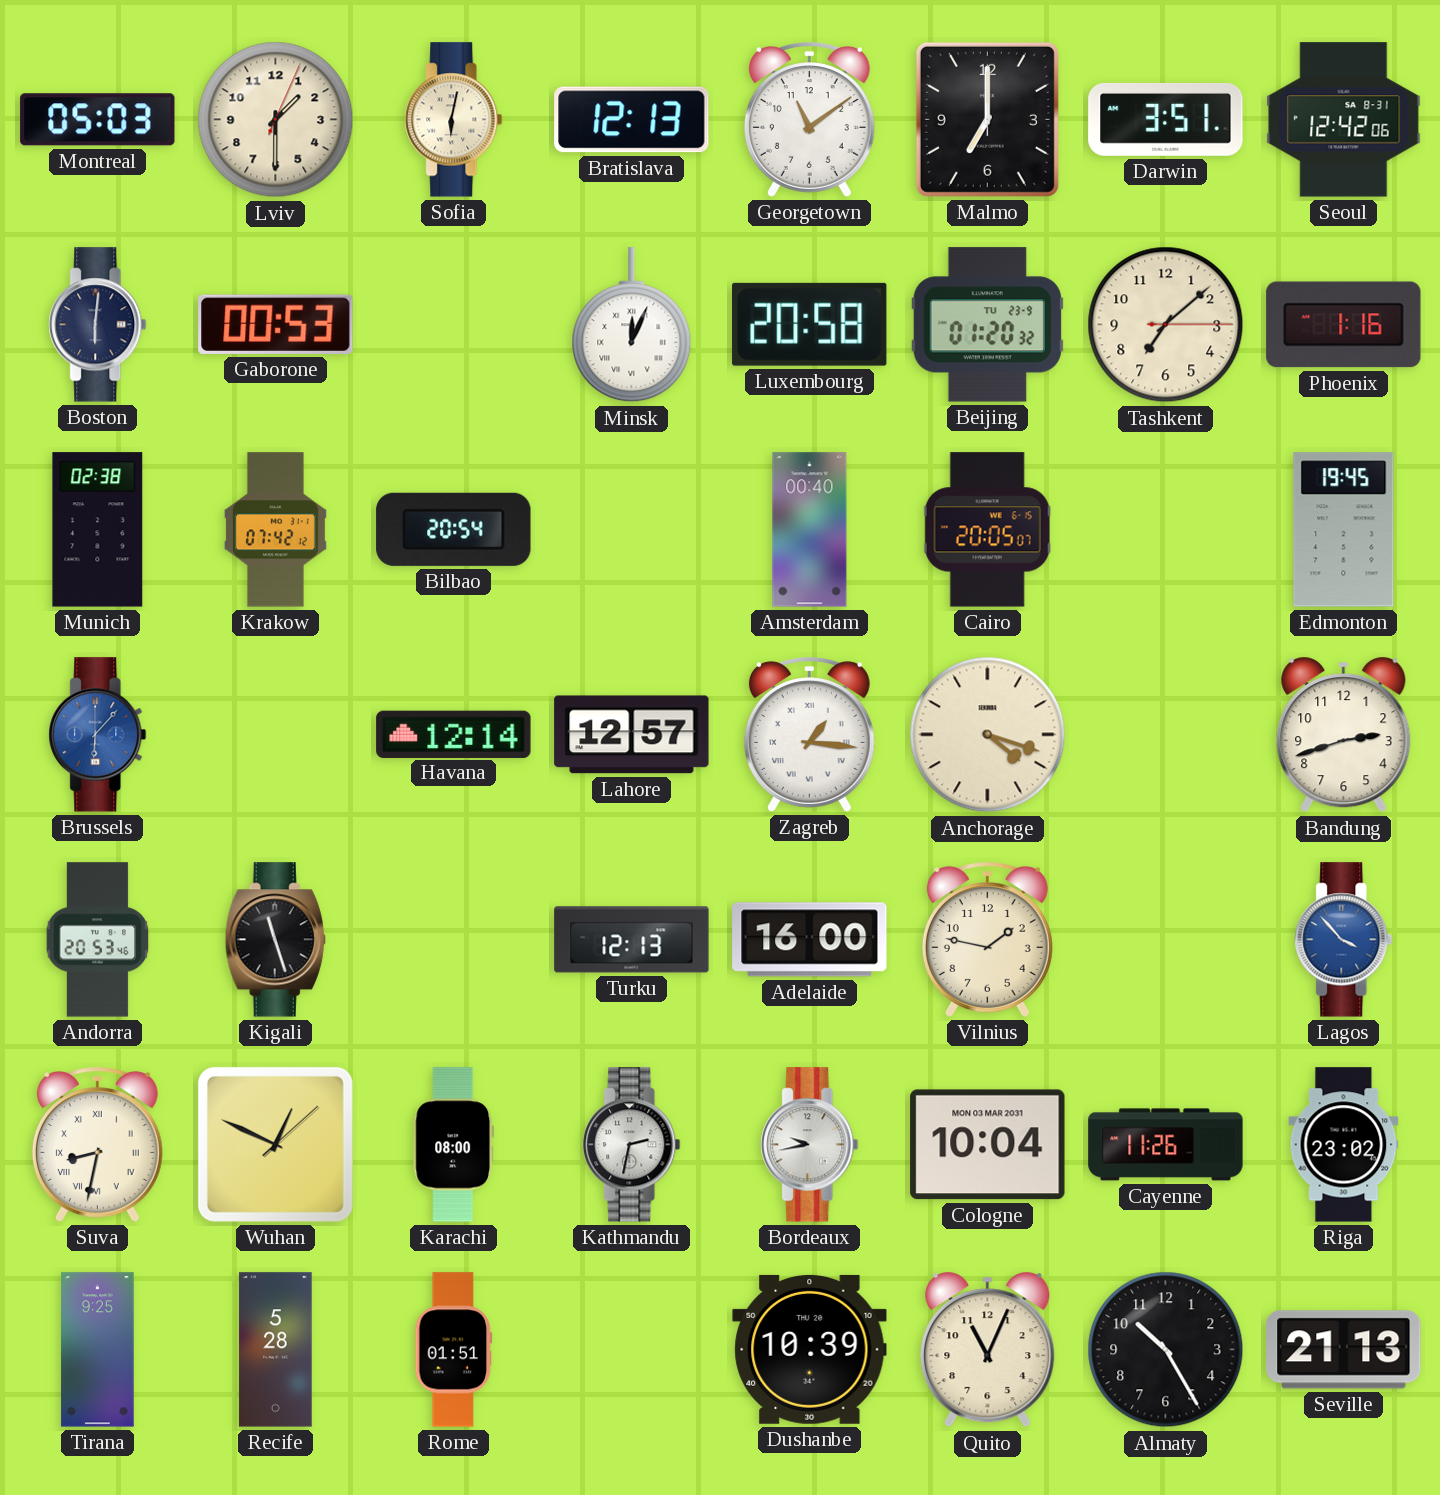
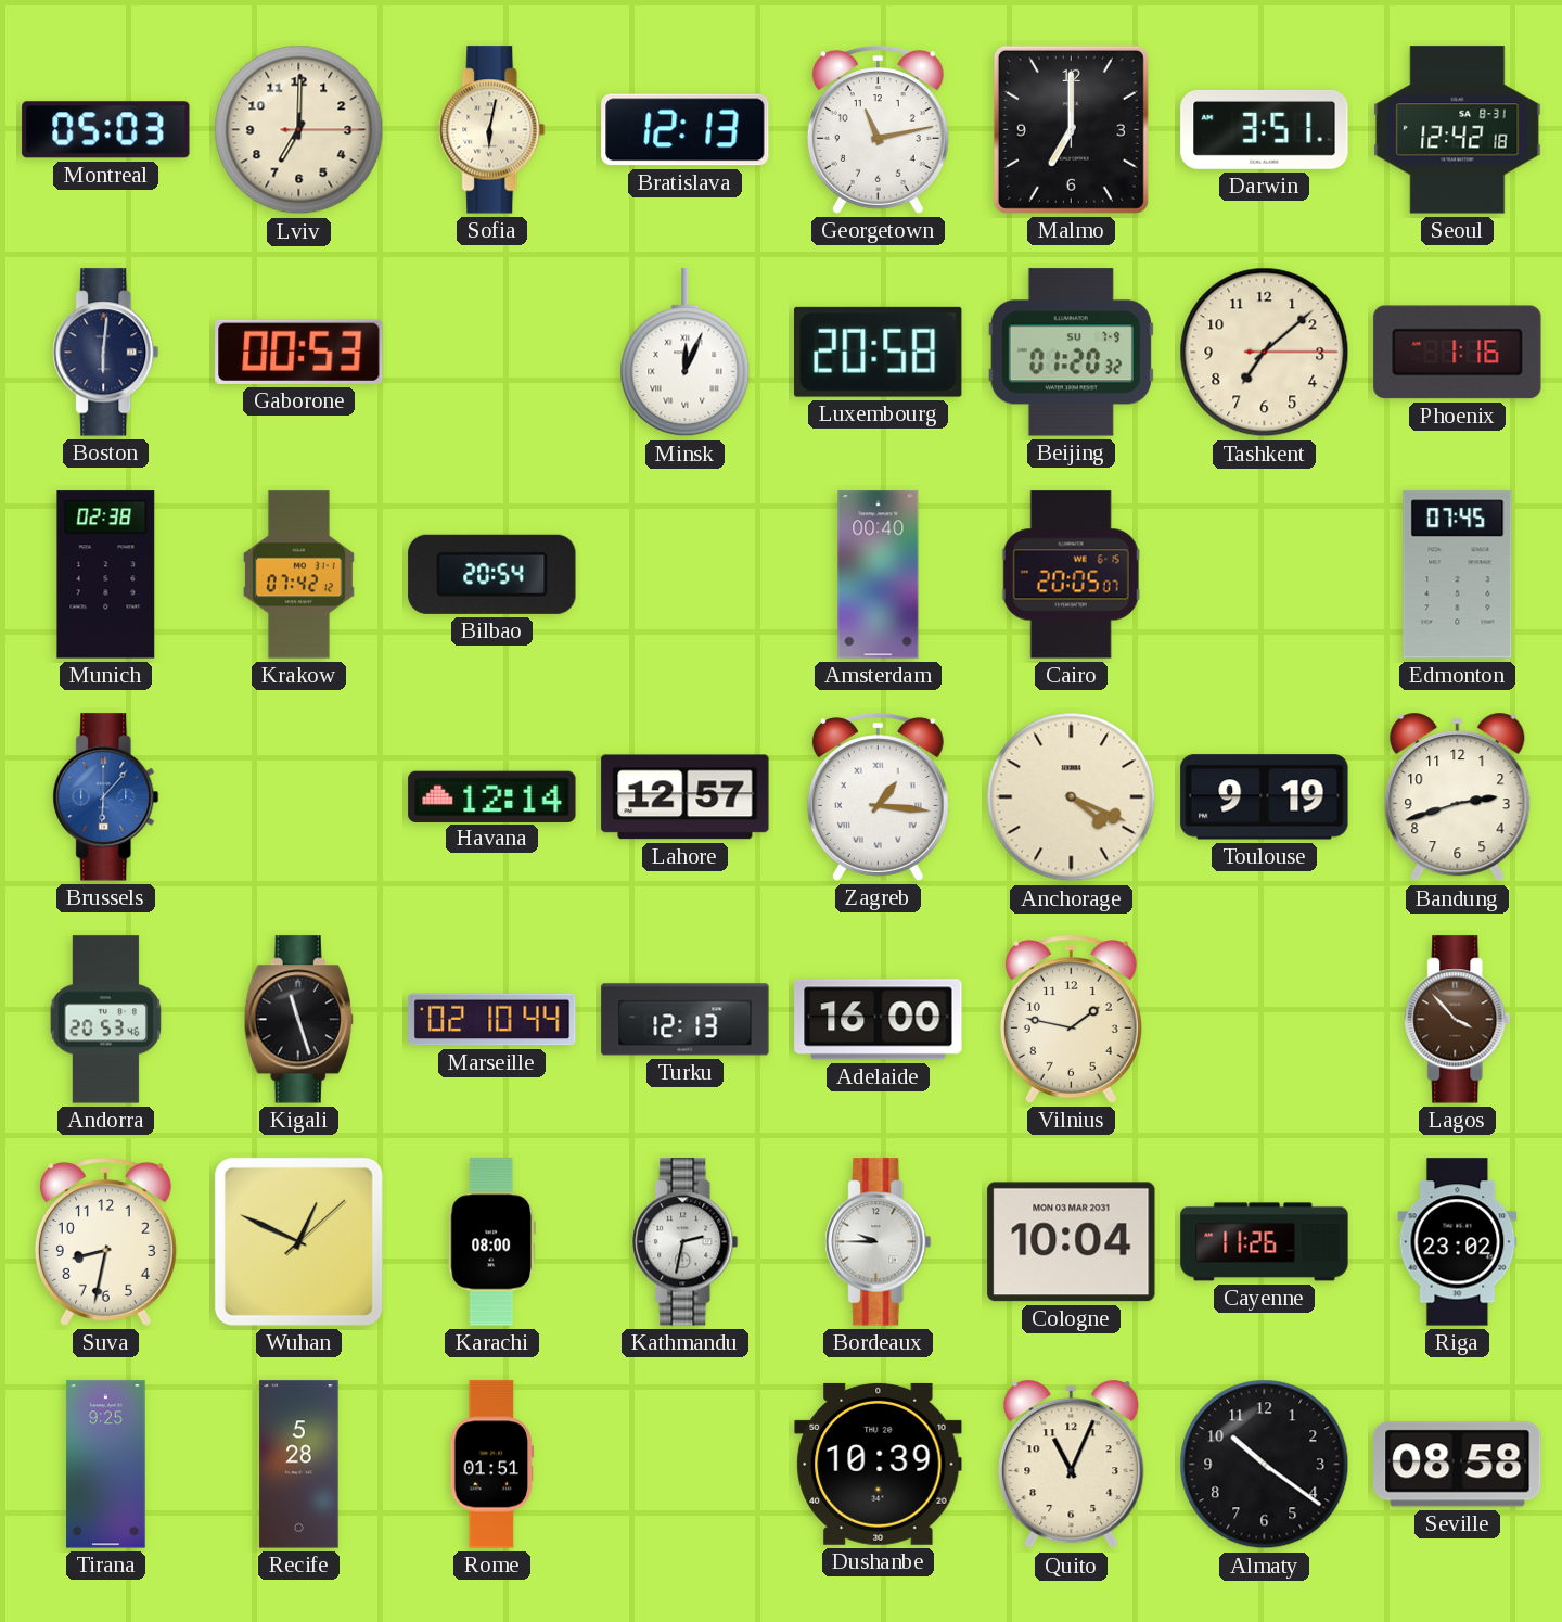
Lviv: 1:30 -> 7:00
Georgetown: 11:09 -> 11:13
Seoul: 12:42:06 -> 12:42:18
Beijing date: TU 23-9 -> SU 7-9
Edmonton: 19:45 -> 07:45
Anchorage: 4:18 -> 4:19
Toulouse: none -> 9:19
Marseille: none -> 02:10
Lagos dial: blue -> brown
Suva numerals: Roman -> Arabic
Bordeaux: 9:43 -> 9:45
Almaty: 10:25 -> 10:21
Seville: 21:13 -> 08:58
